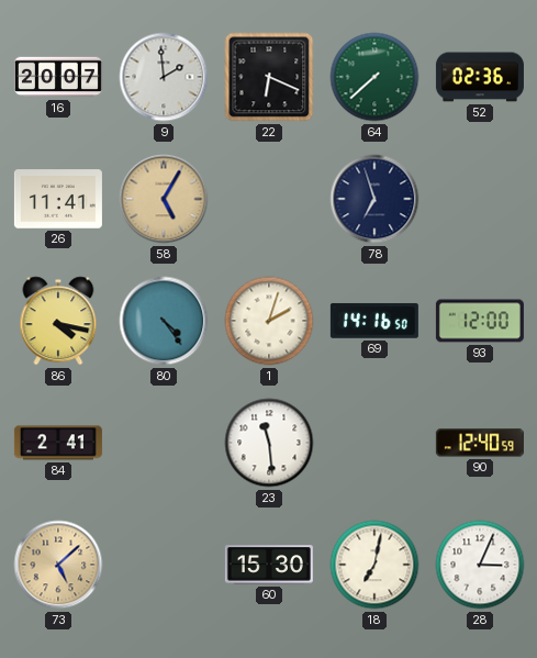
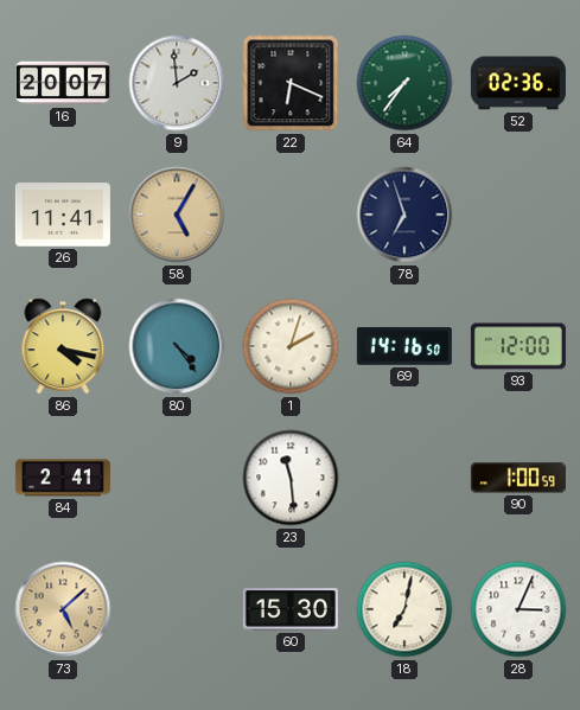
64: 7:38 -> 7:36
90: 12:40 -> 1:00
